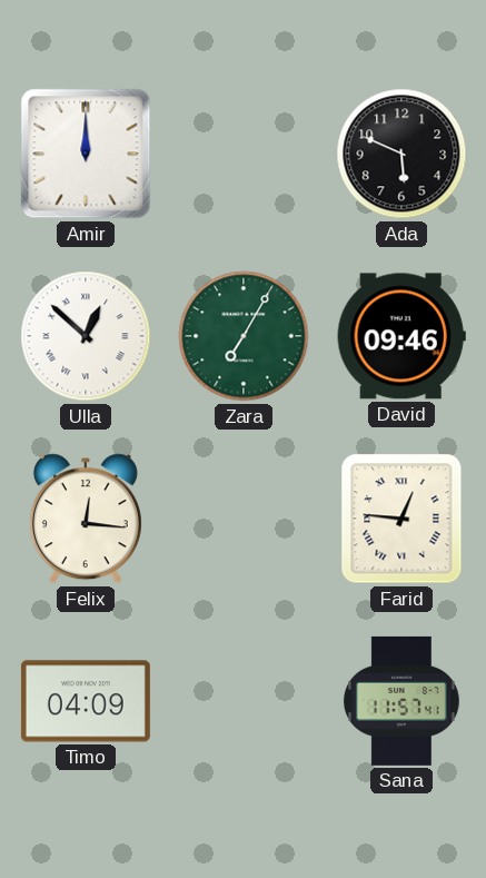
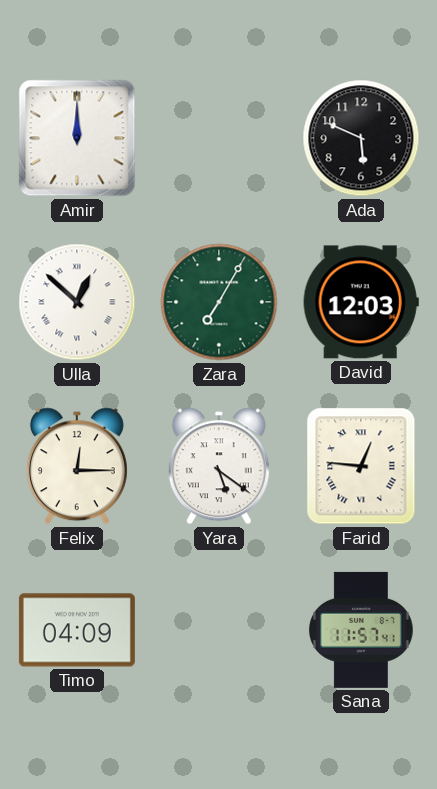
David: 09:46 -> 12:03
Felix: 12:16 -> 12:15
Yara: none -> 5:21
